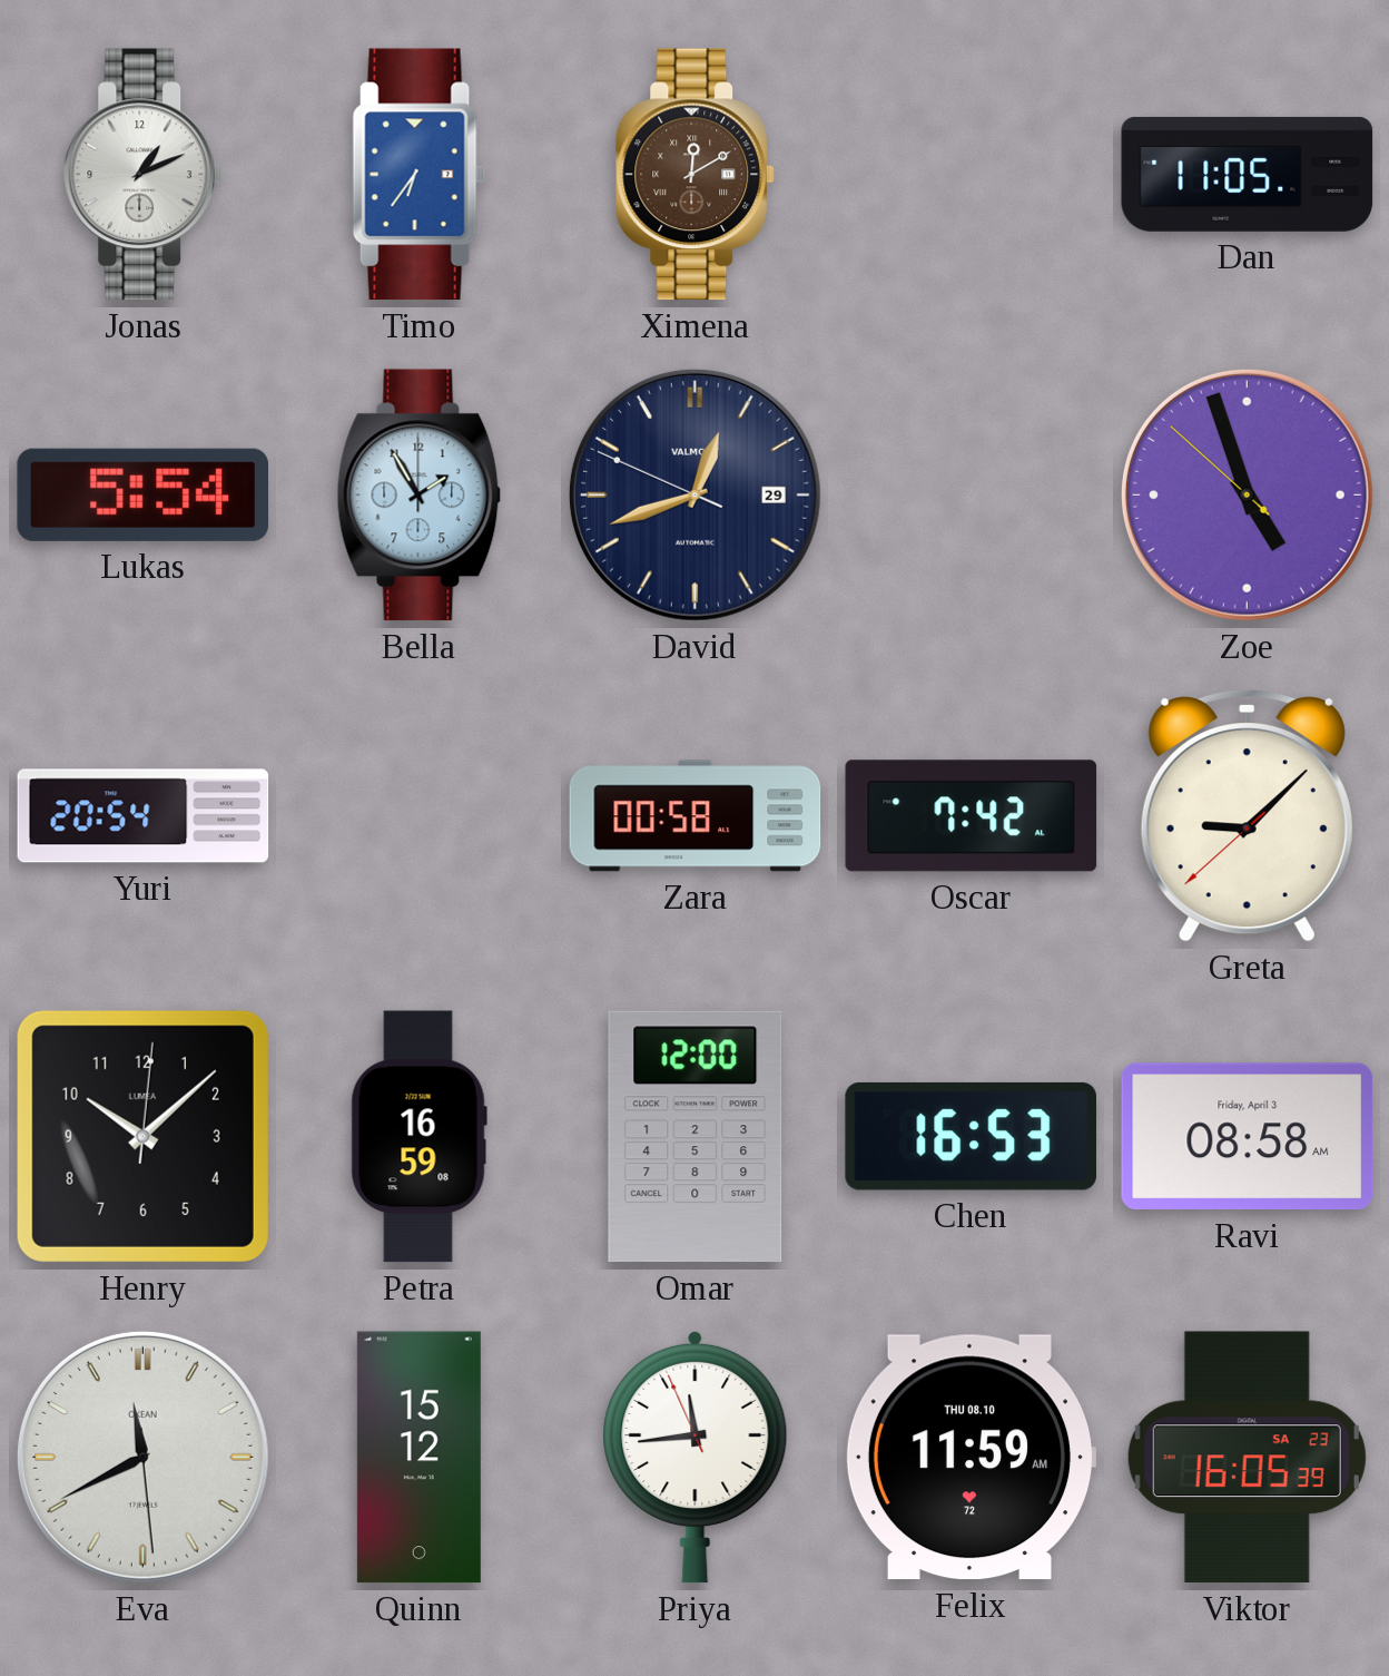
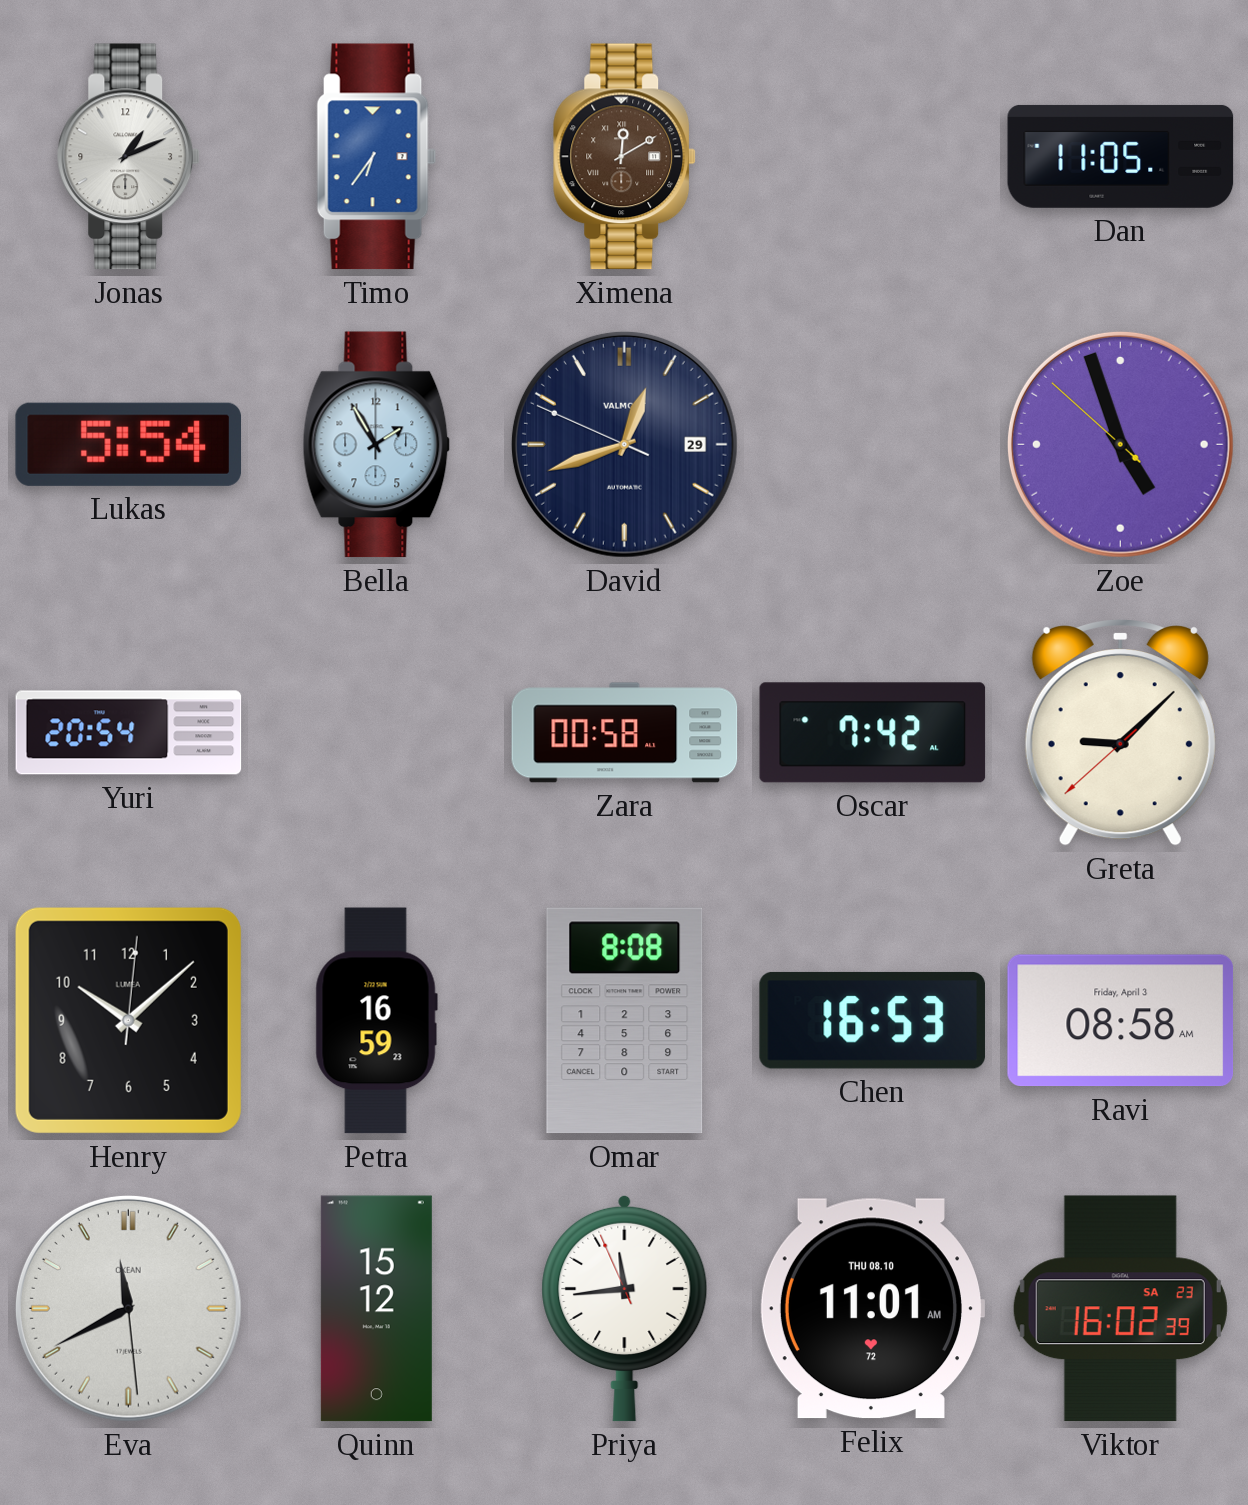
Petra: 16:59:08 -> 16:59:23
Omar: 12:00 -> 8:08
Felix: 11:59 -> 11:01
Viktor: 16:05 -> 16:02
